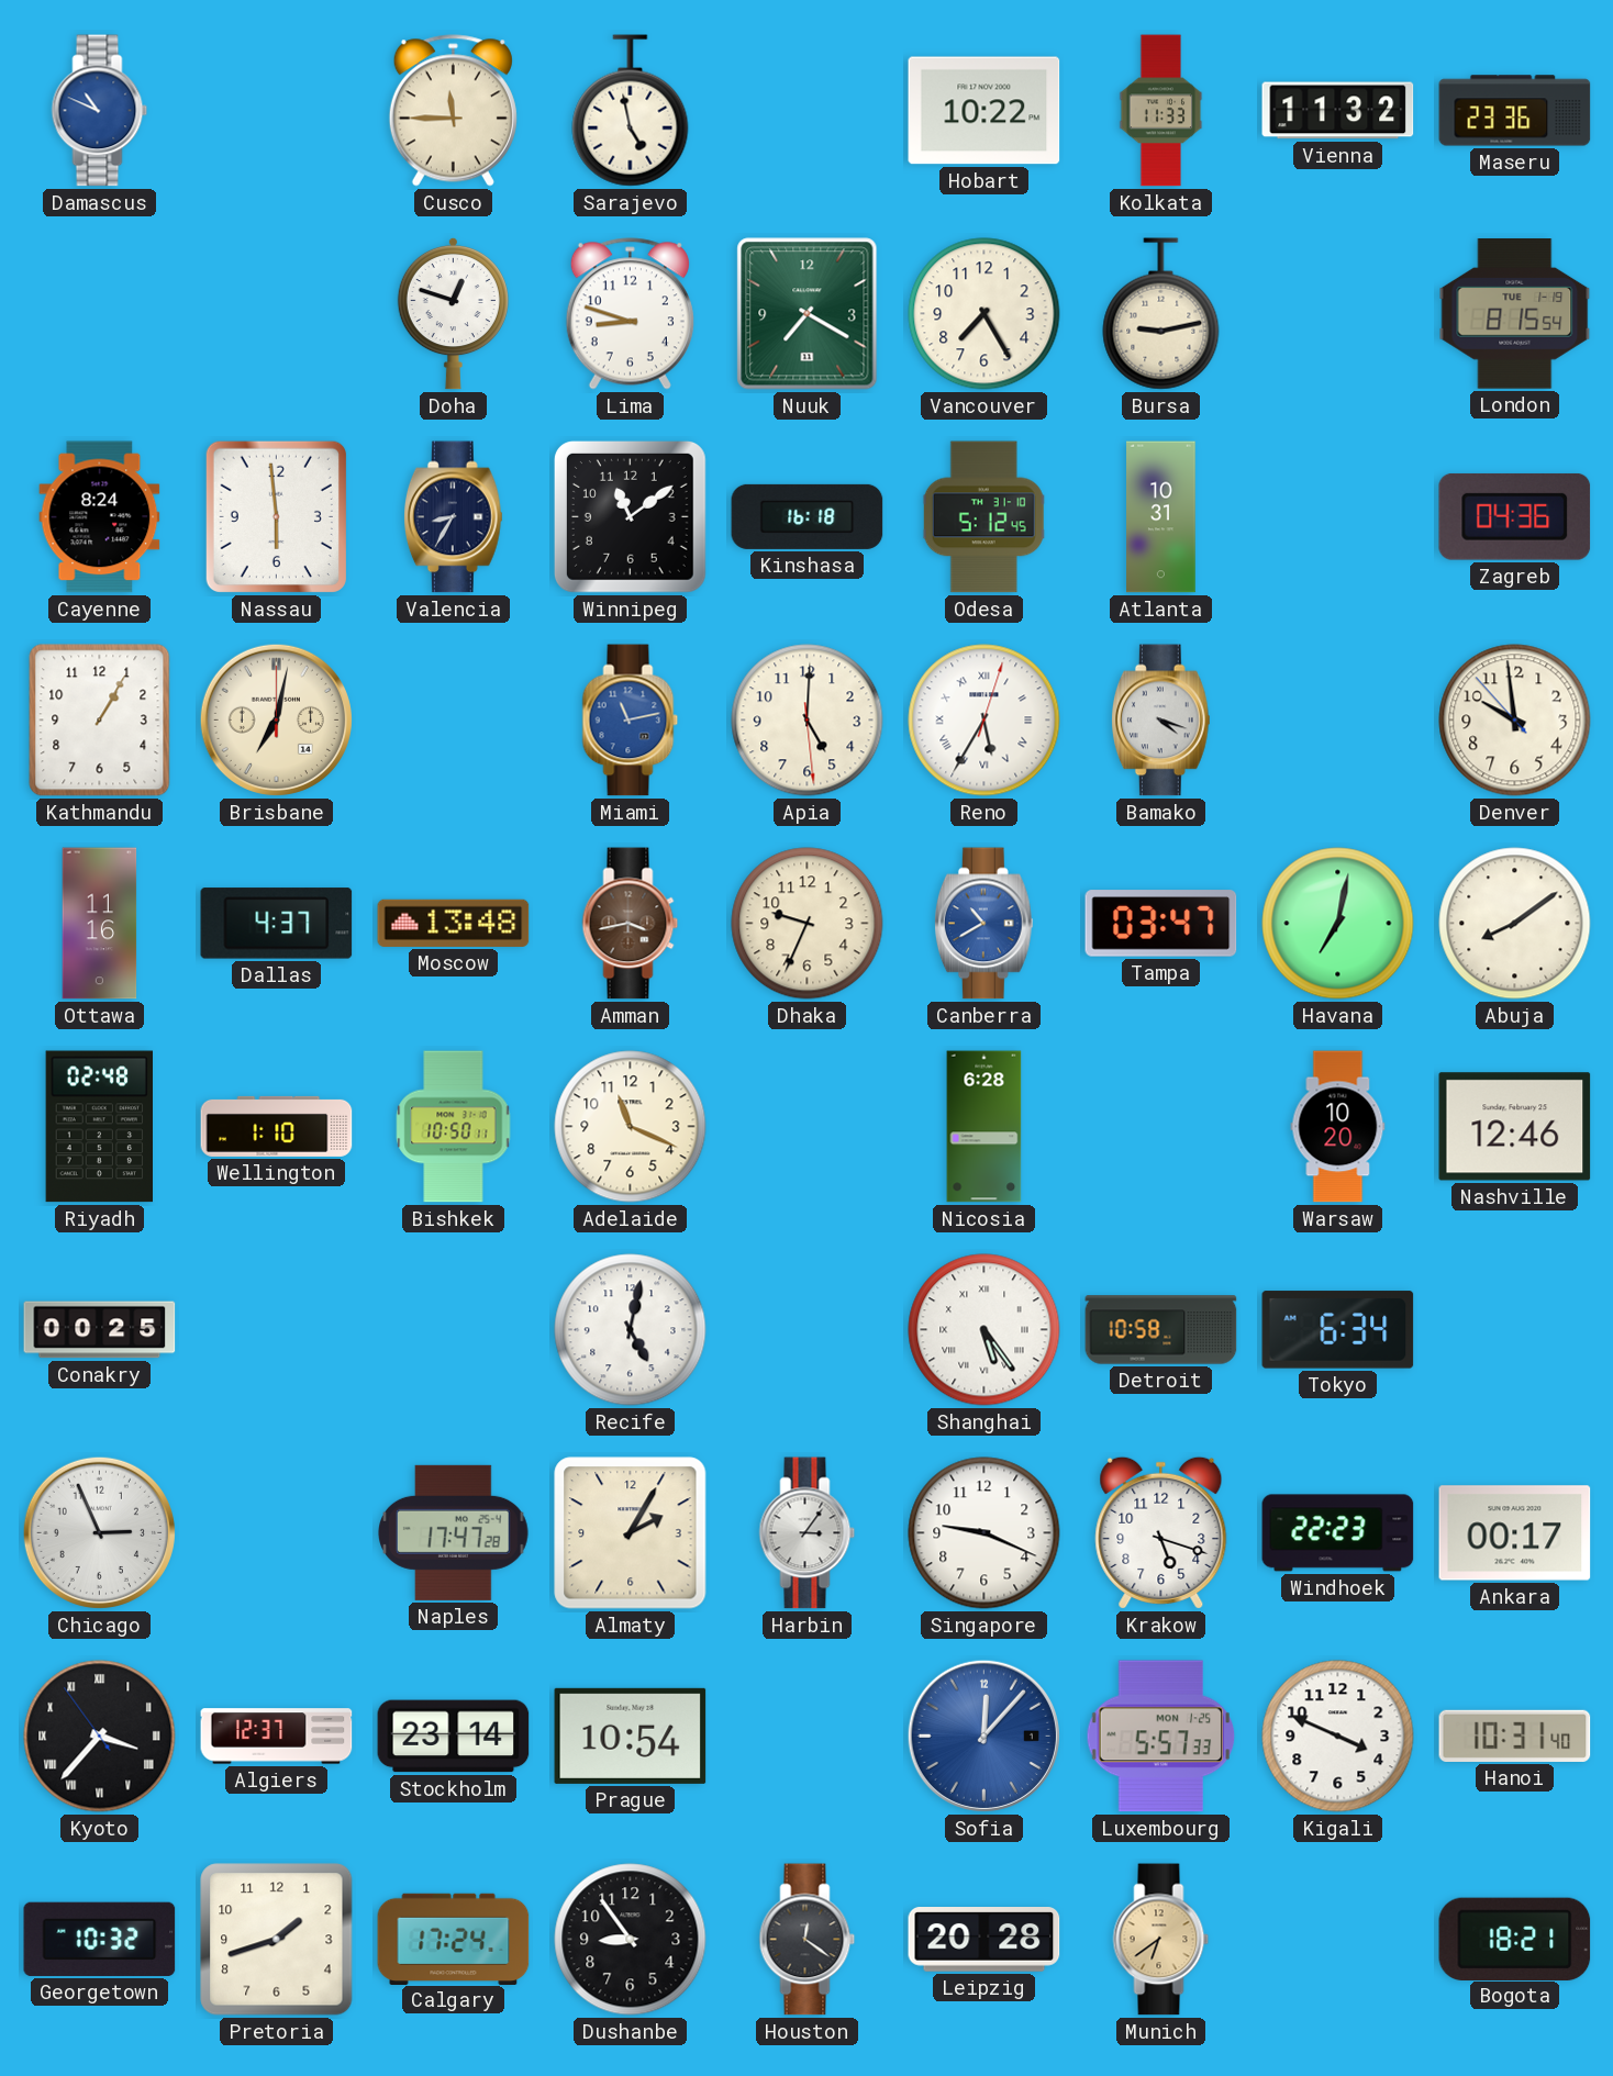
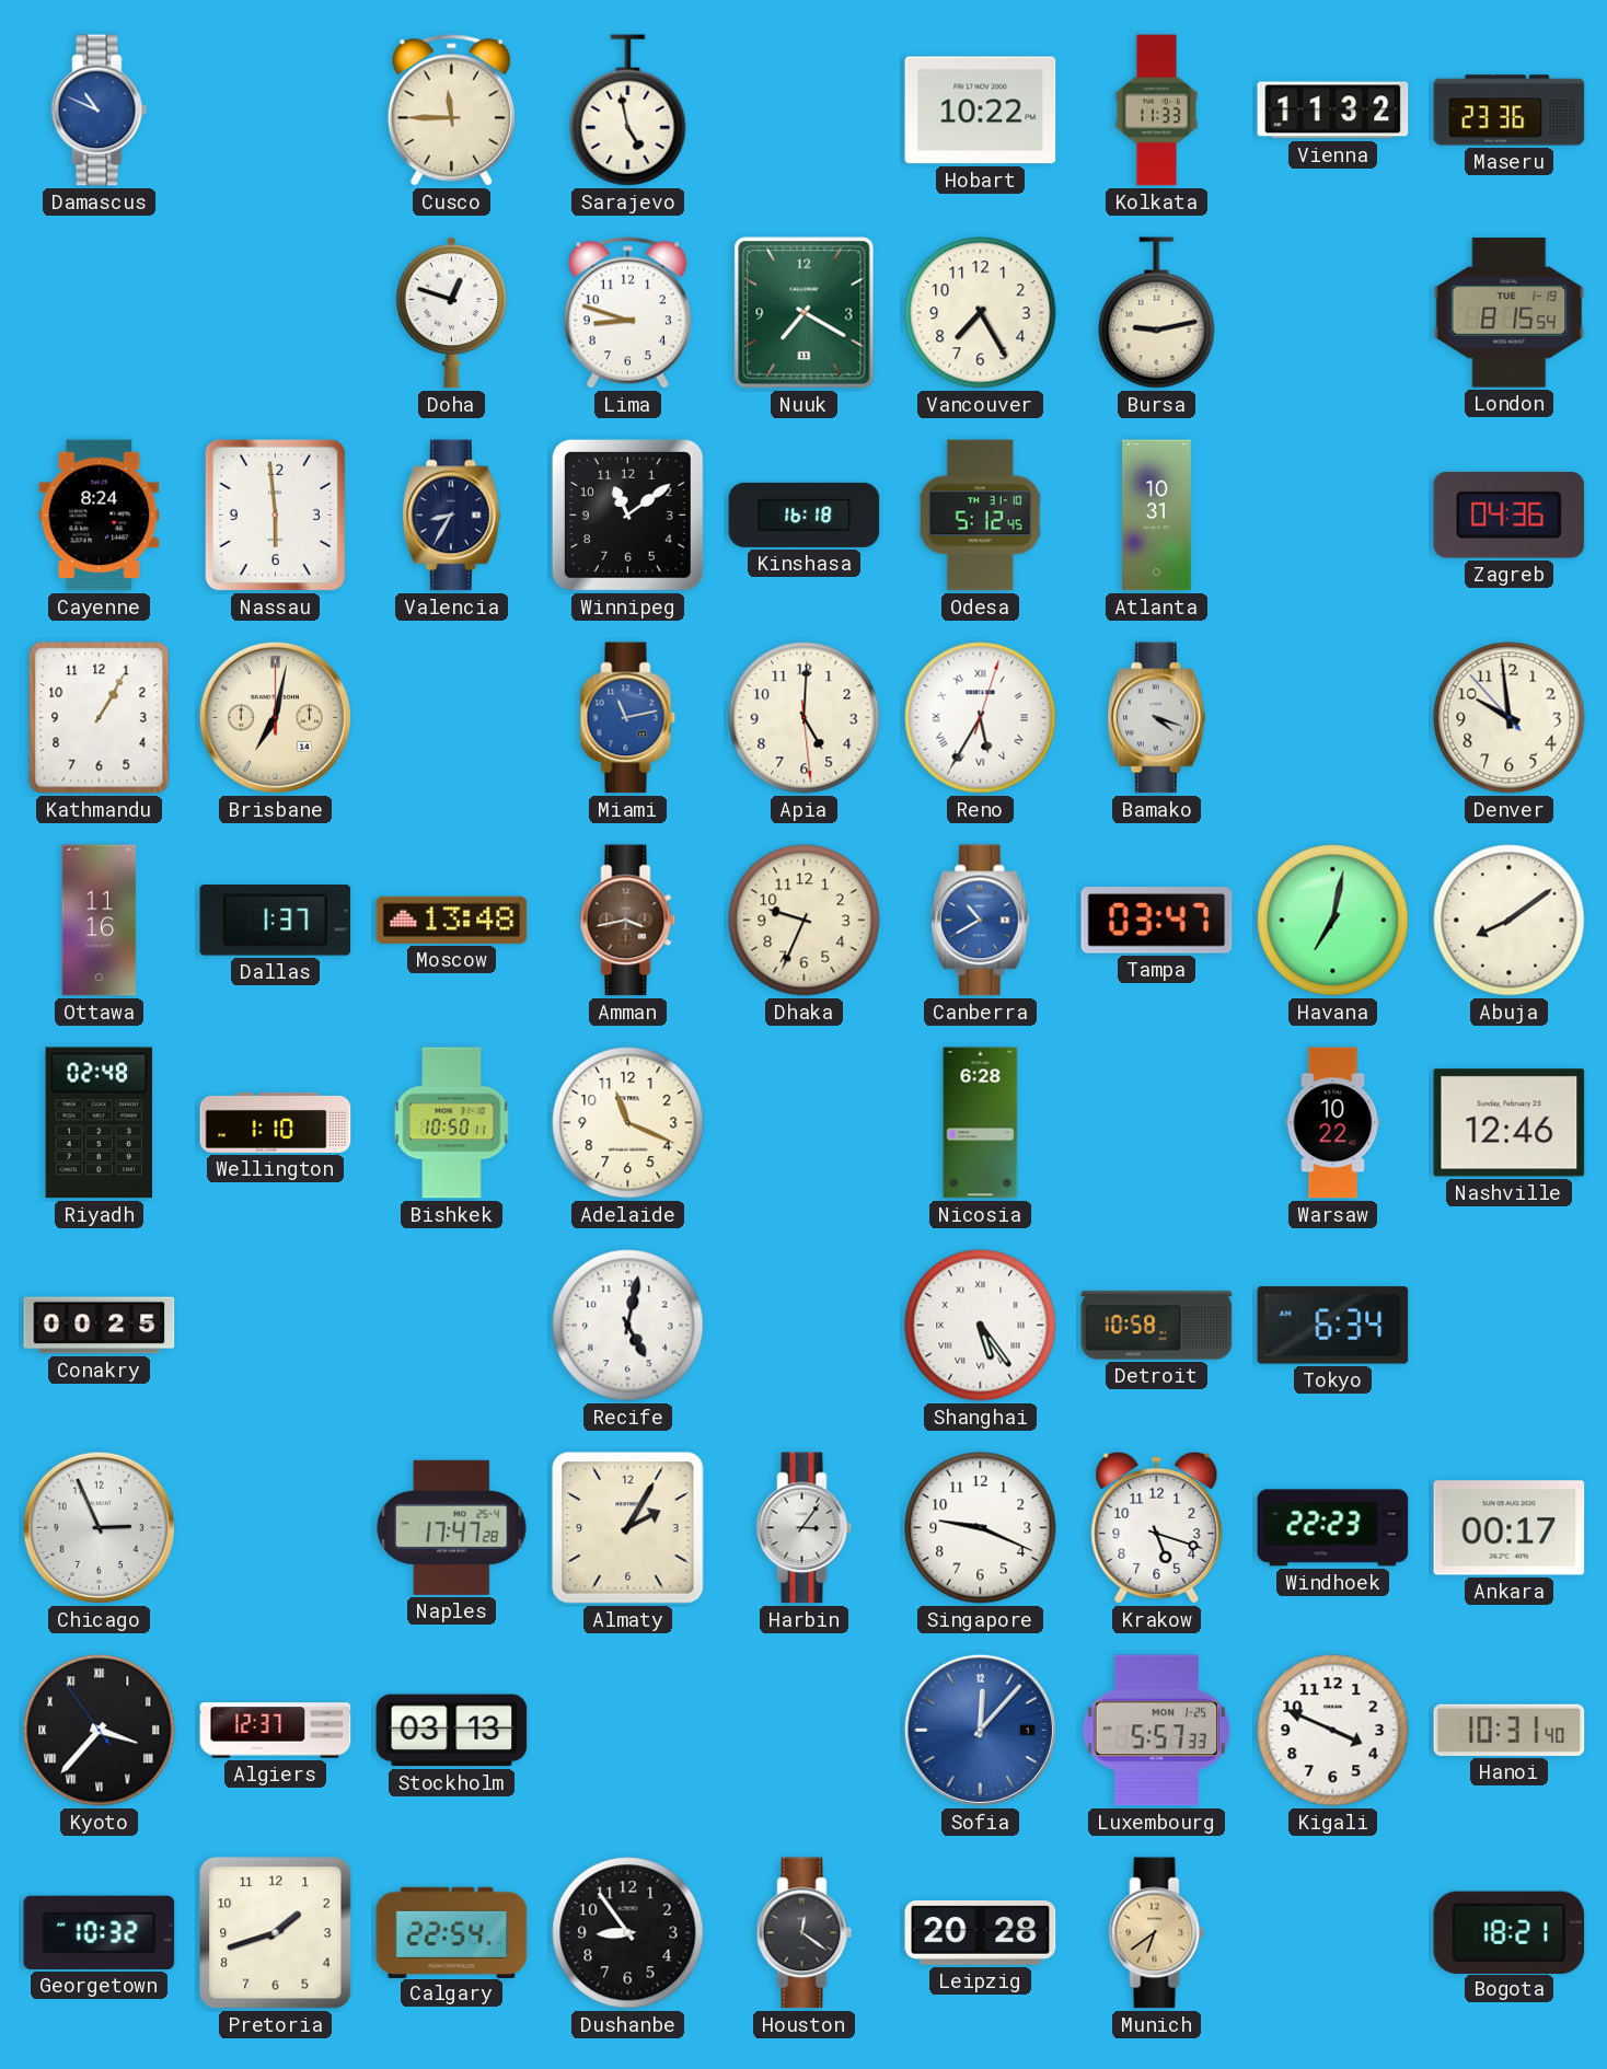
Dallas: 4:37 -> 1:37
Warsaw: 10:20 -> 10:22
Stockholm: 23:14 -> 03:13
Prague: 10:54 -> none
Calgary: 17:24 -> 22:54
